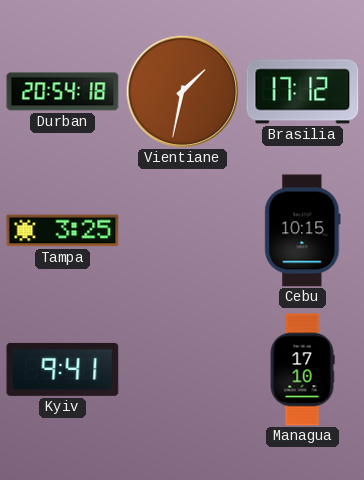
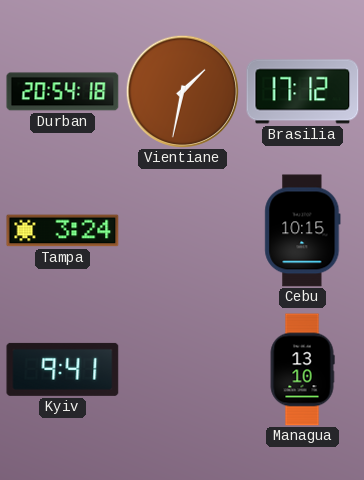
Tampa: 3:25 -> 3:24
Managua: 17:10 -> 13:10
